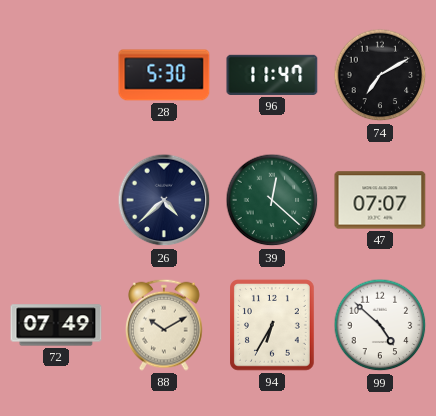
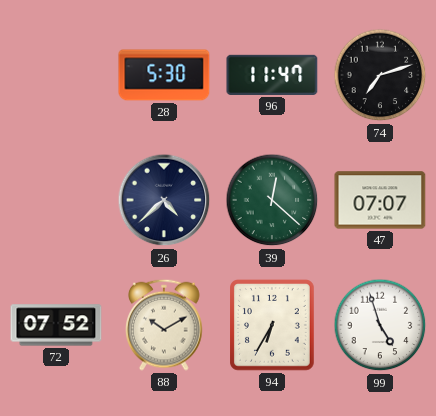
74: 7:10 -> 7:12
72: 07:49 -> 07:52
99: 4:52 -> 4:57
